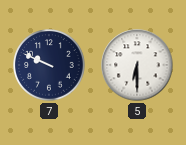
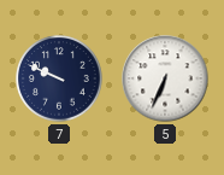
5: 6:30 -> 6:34
